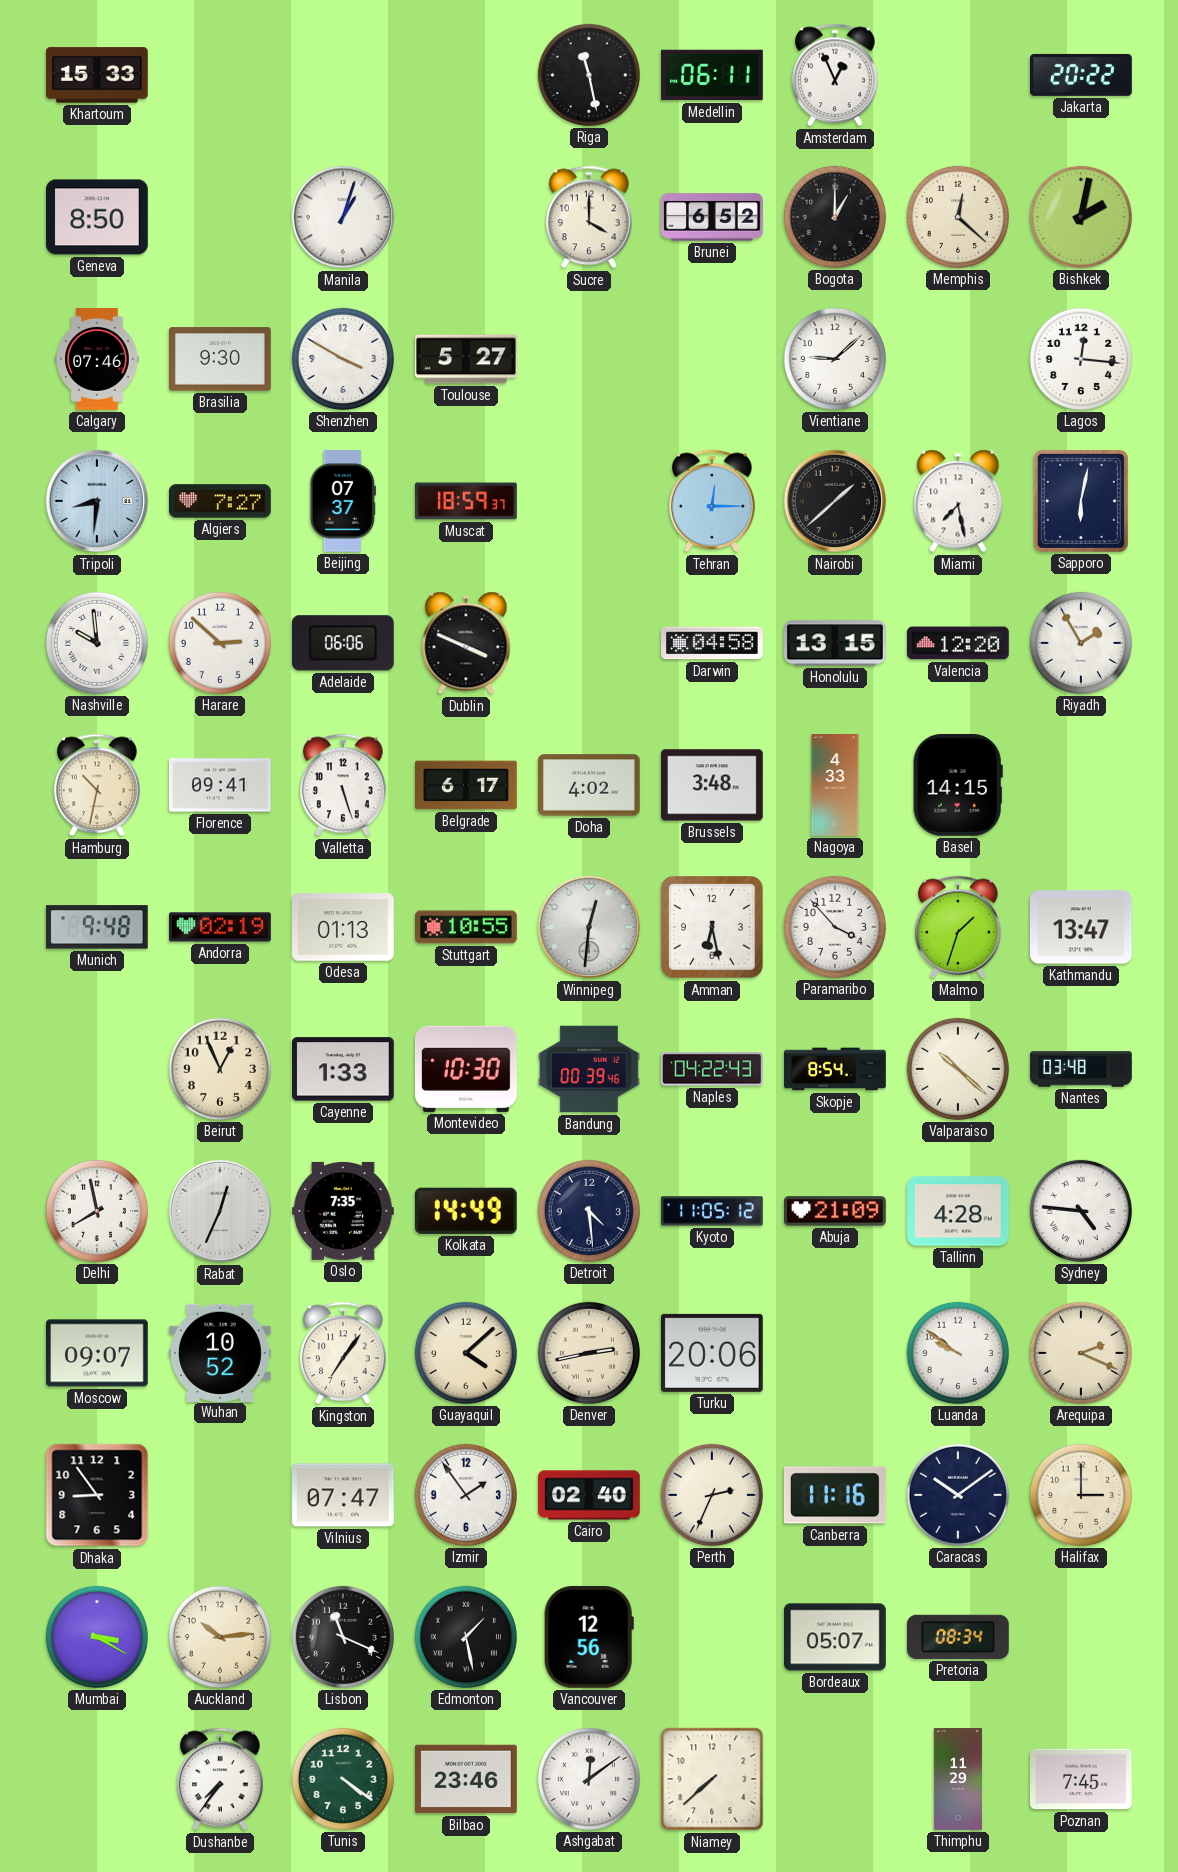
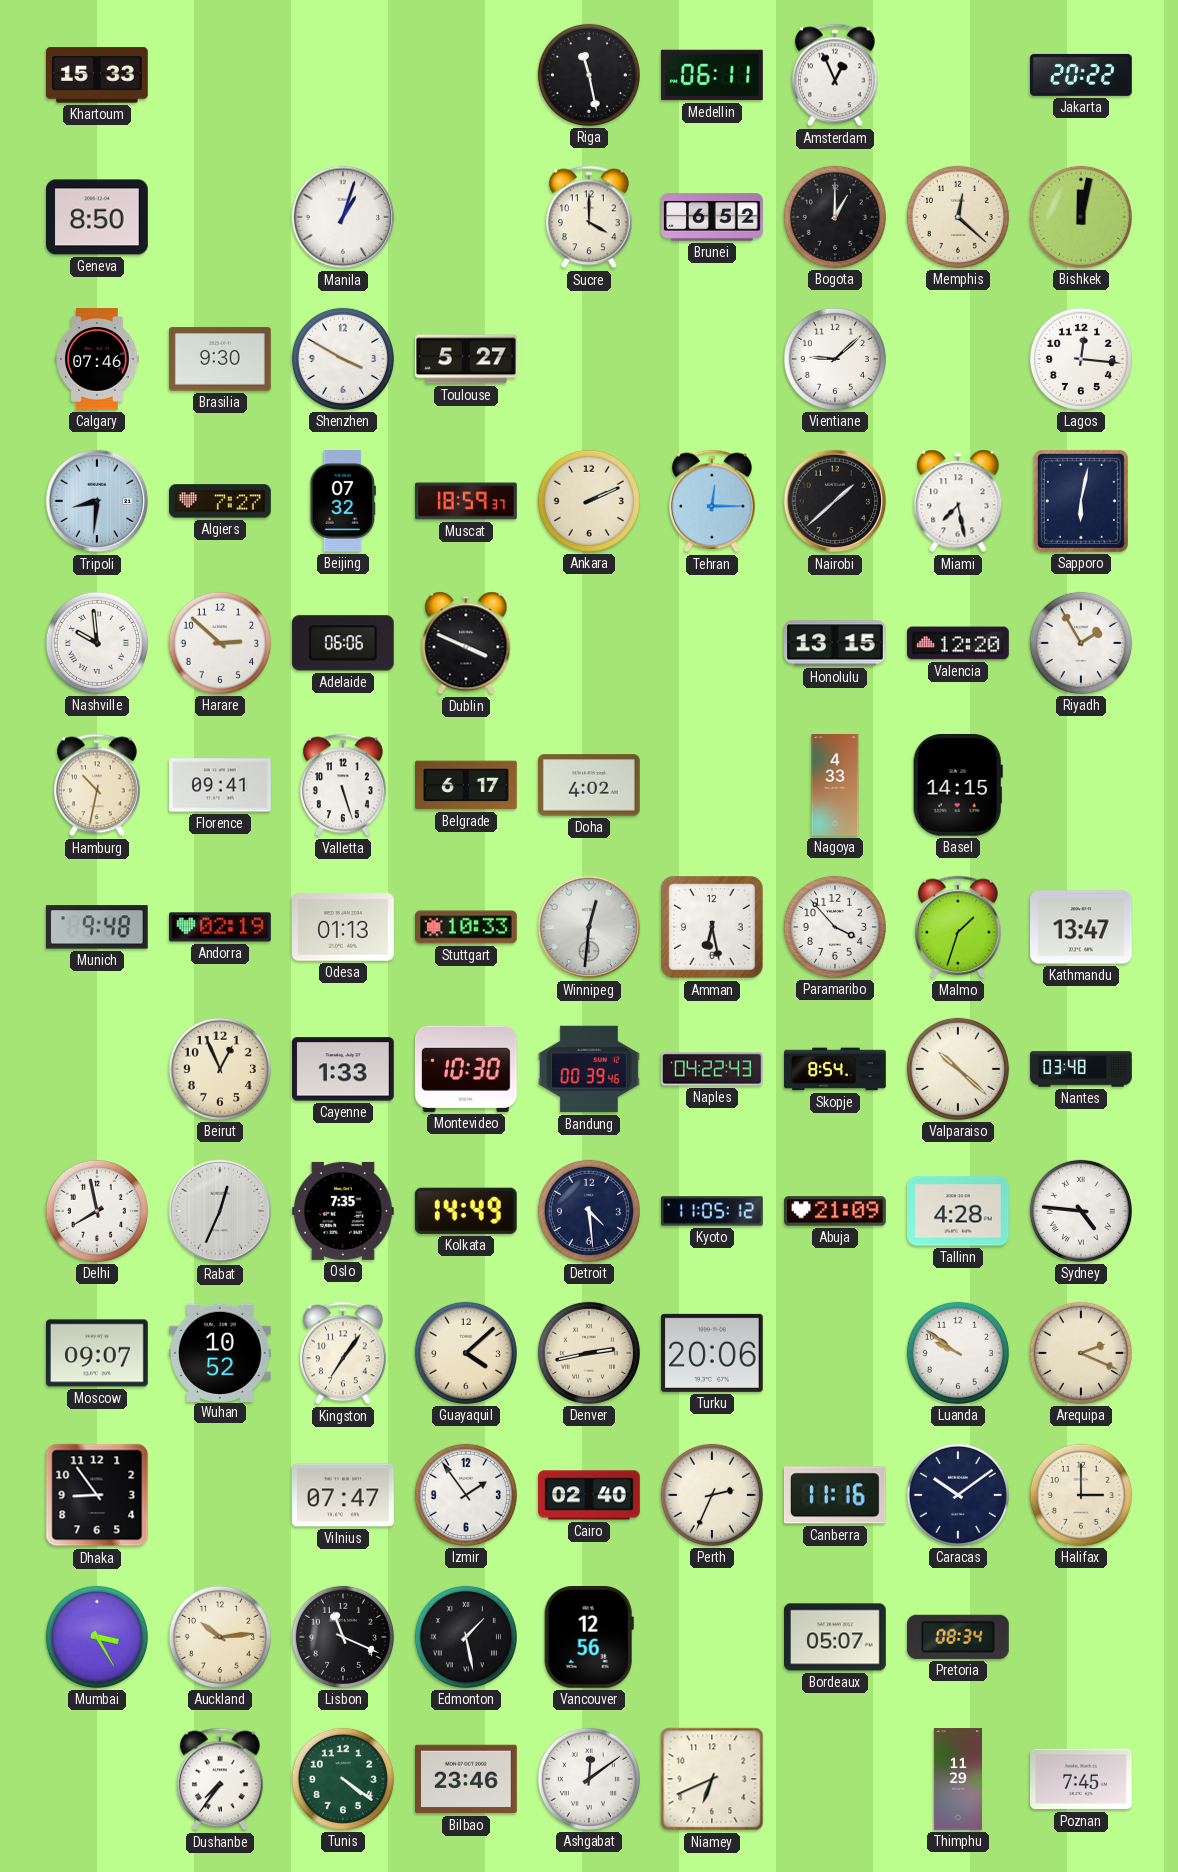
Bishkek: 2:02 -> 12:02
Beijing: 07:37 -> 07:32
Ankara: none -> 2:11
Darwin: 04:58 -> none
Brussels: 3:48 -> none
Stuttgart: 10:55 -> 10:33
Mumbai: 3:20 -> 3:25
Niamey: 7:38 -> 6:41
